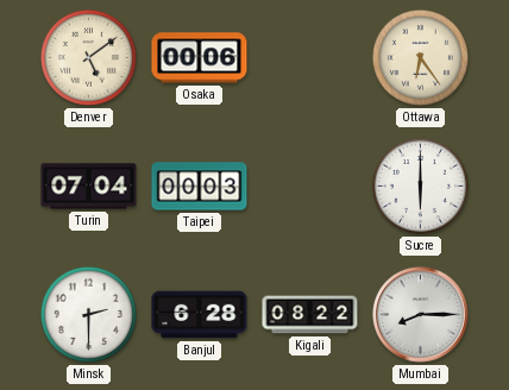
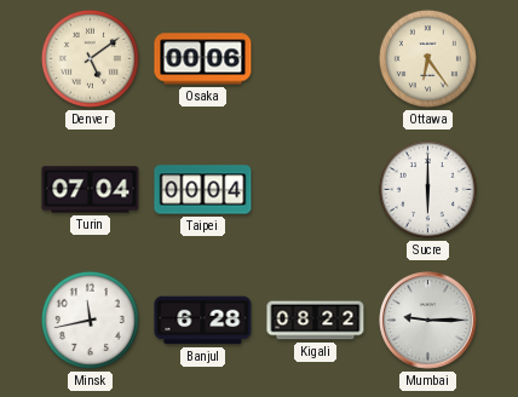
Taipei: 00:03 -> 00:04
Minsk: 2:30 -> 11:43
Mumbai: 8:15 -> 9:15
